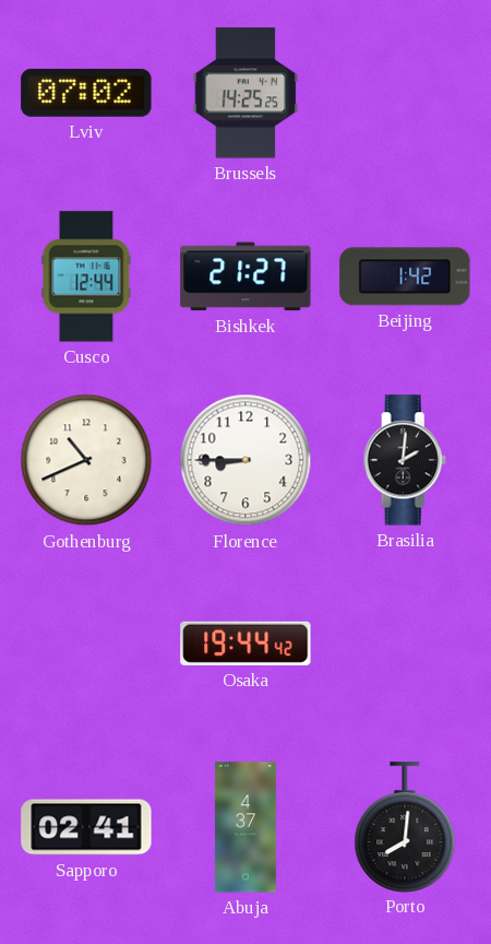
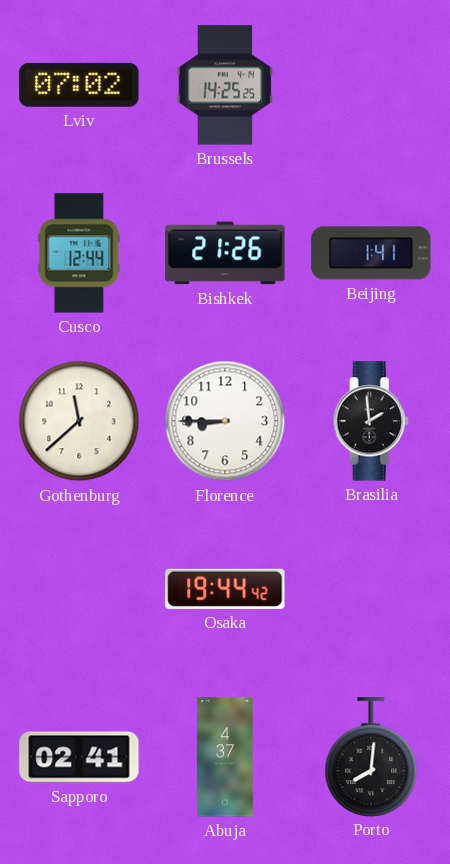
Bishkek: 21:27 -> 21:26
Beijing: 1:42 -> 1:41
Gothenburg: 10:41 -> 11:38
Brasilia: 2:01 -> 1:59
